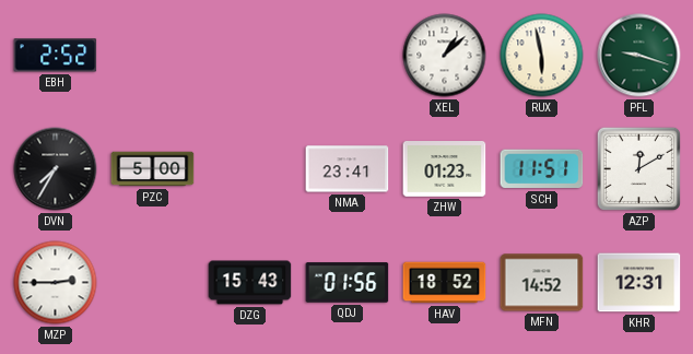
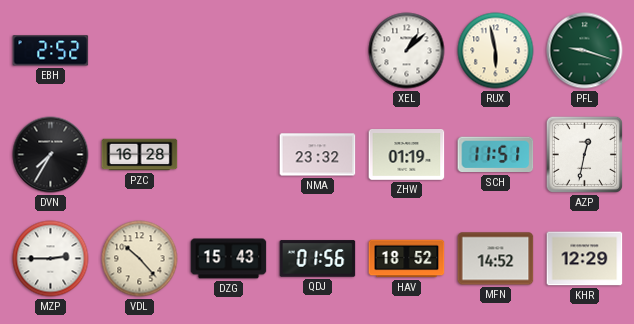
PZC: 5:00 -> 16:28
NMA: 23:41 -> 23:32
ZHW: 01:23 -> 01:19
AZP: 12:10 -> 12:32
VDL: none -> 10:23
KHR: 12:31 -> 12:29
